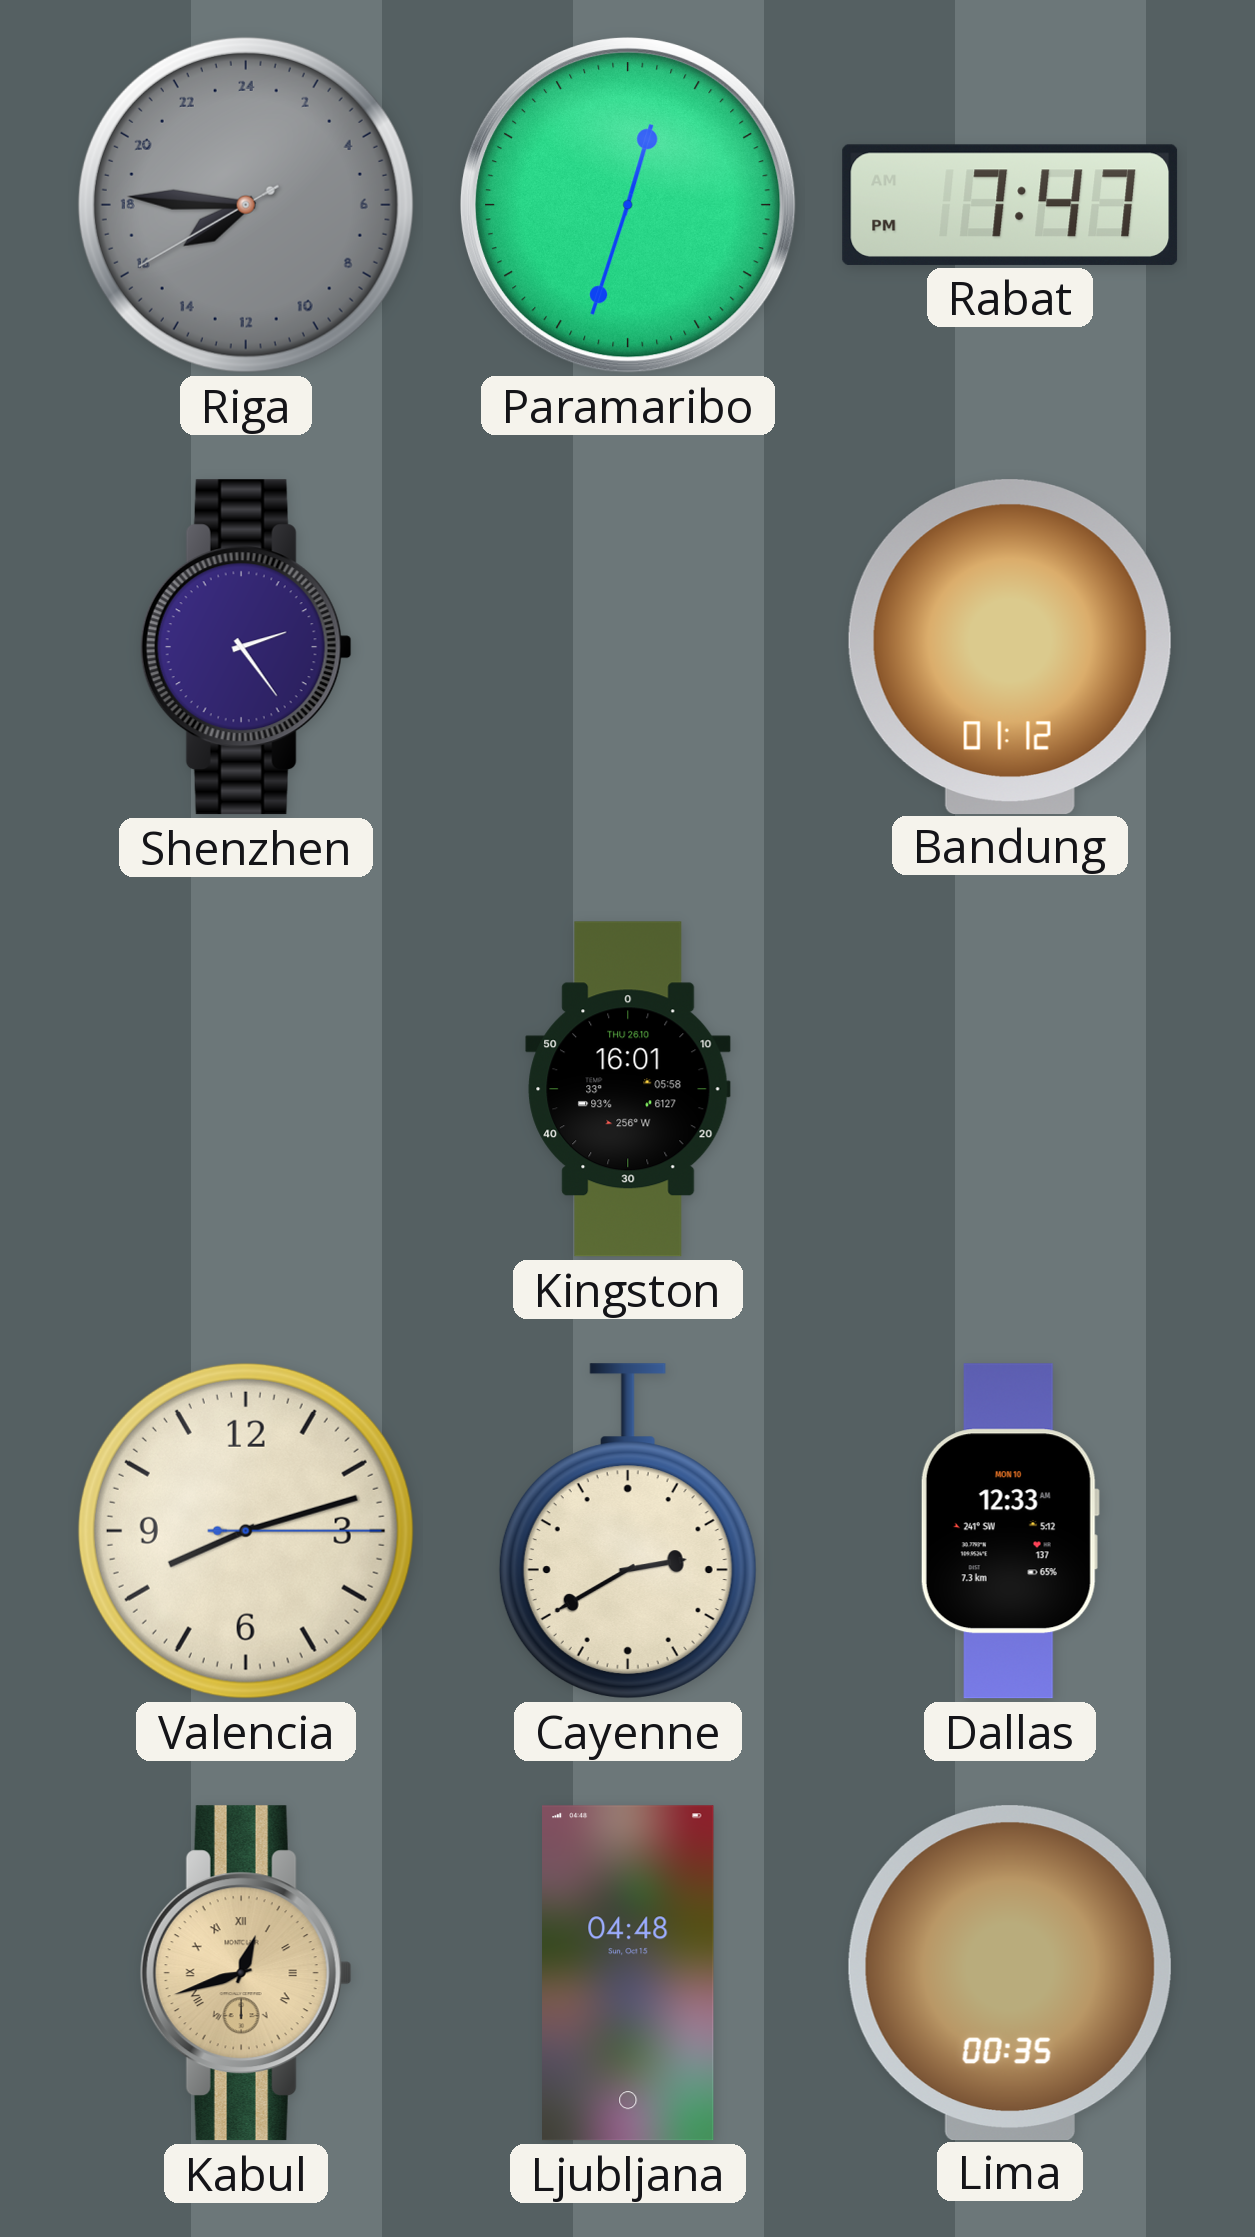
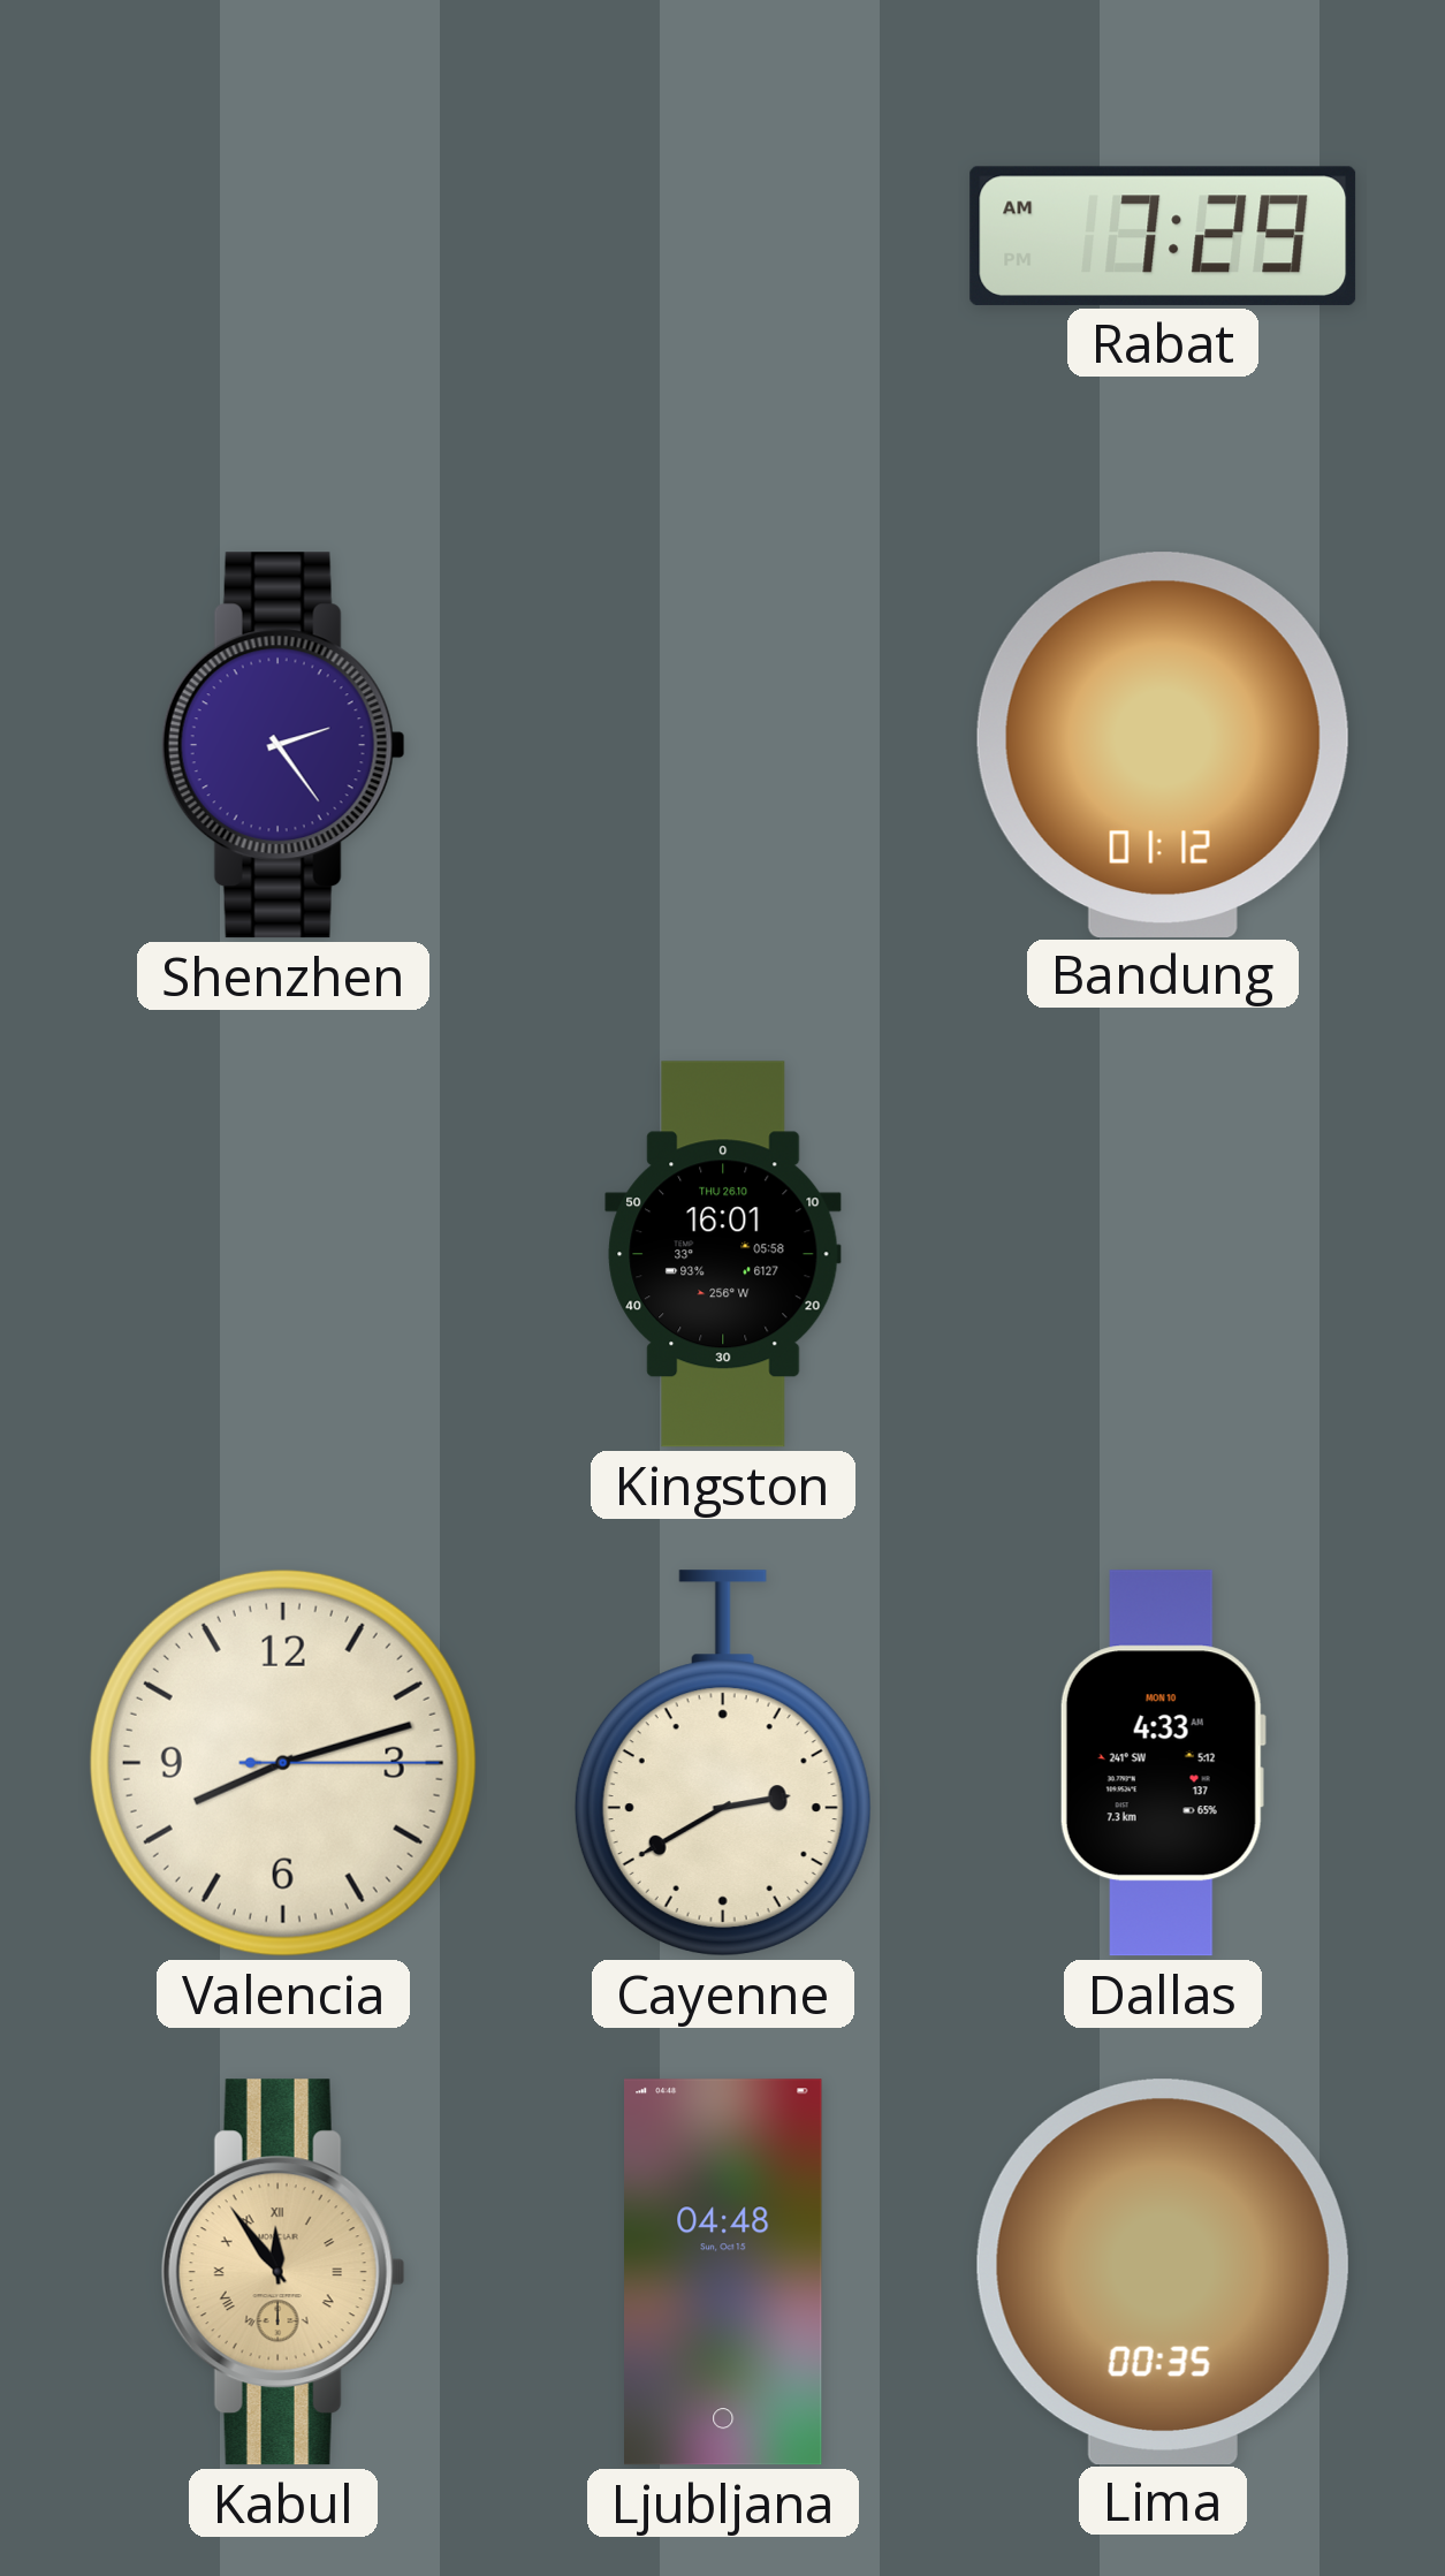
Riga: 15:45 -> none
Paramaribo: 12:33 -> none
Rabat: 7:47 -> 7:29
Dallas: 12:33 -> 4:33
Kabul: 12:42 -> 11:54
